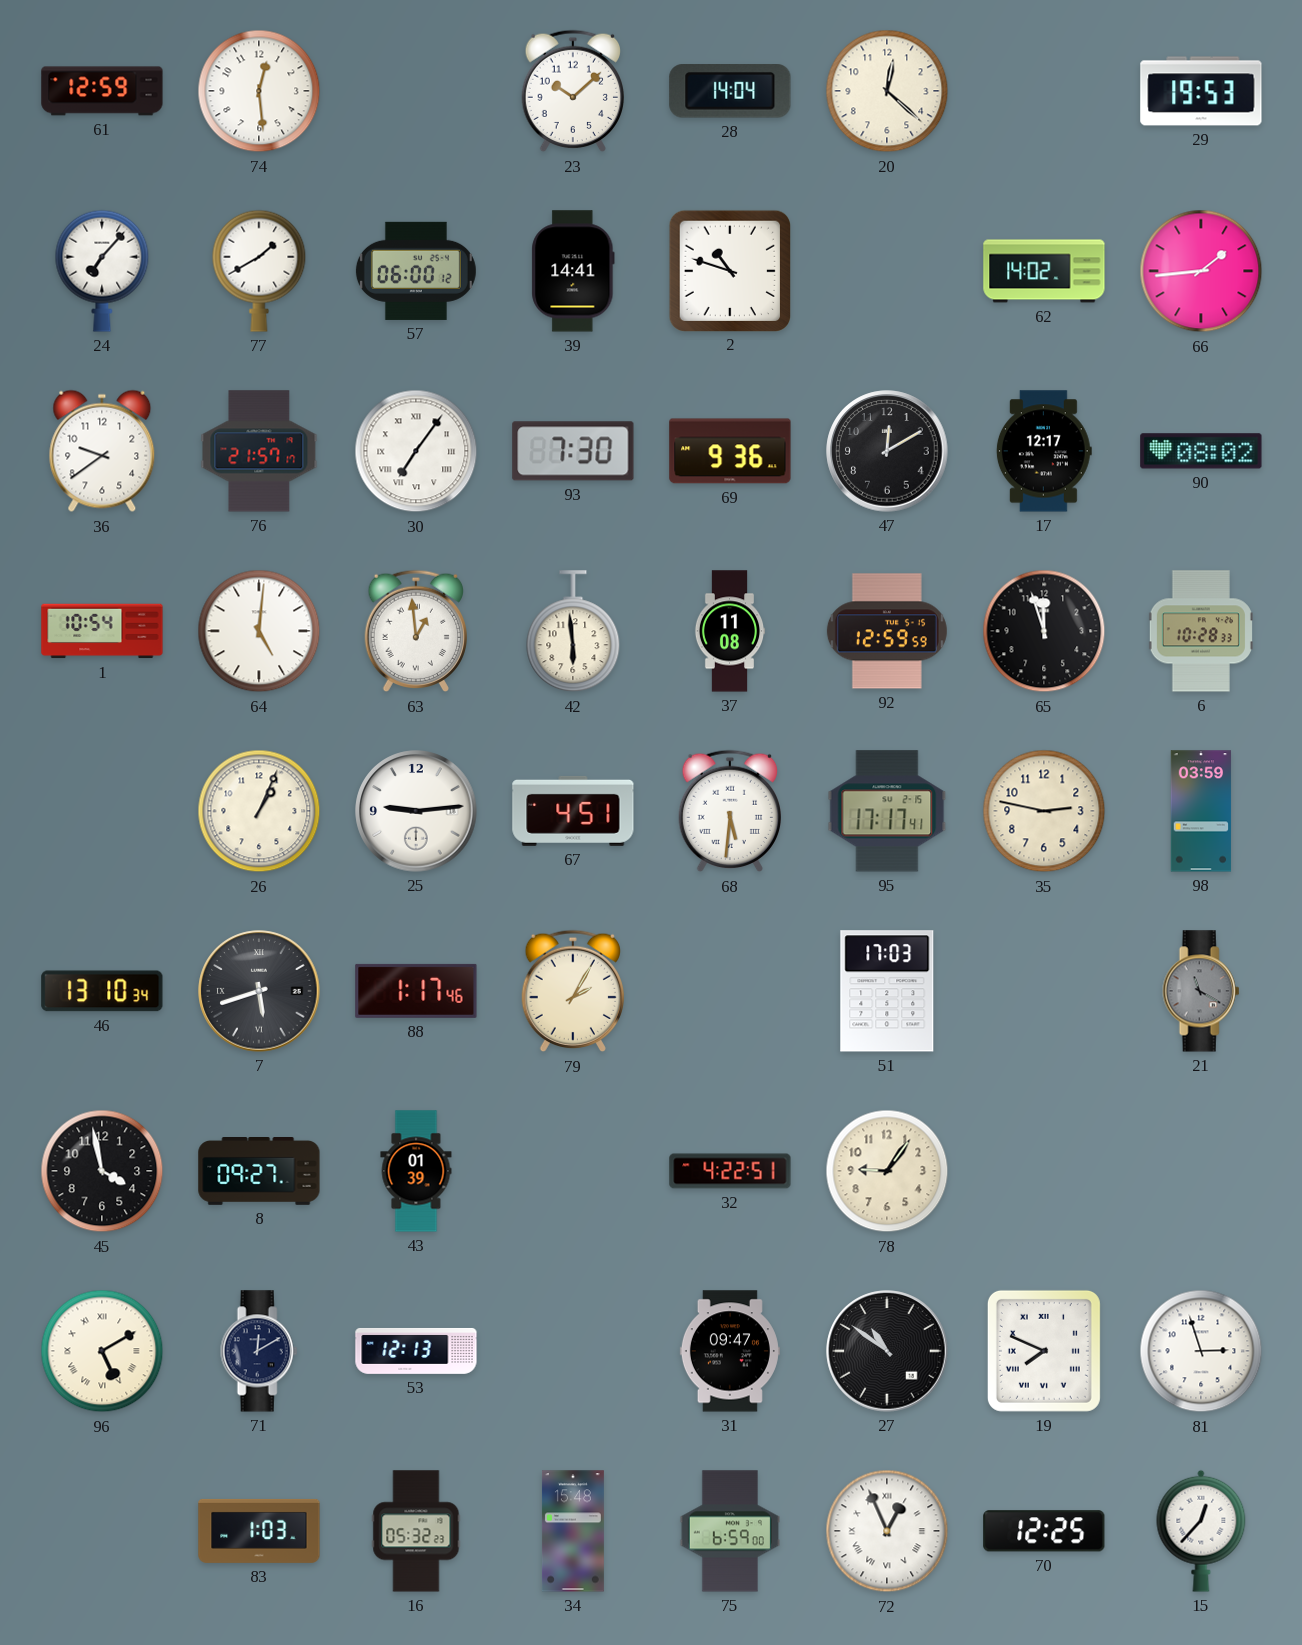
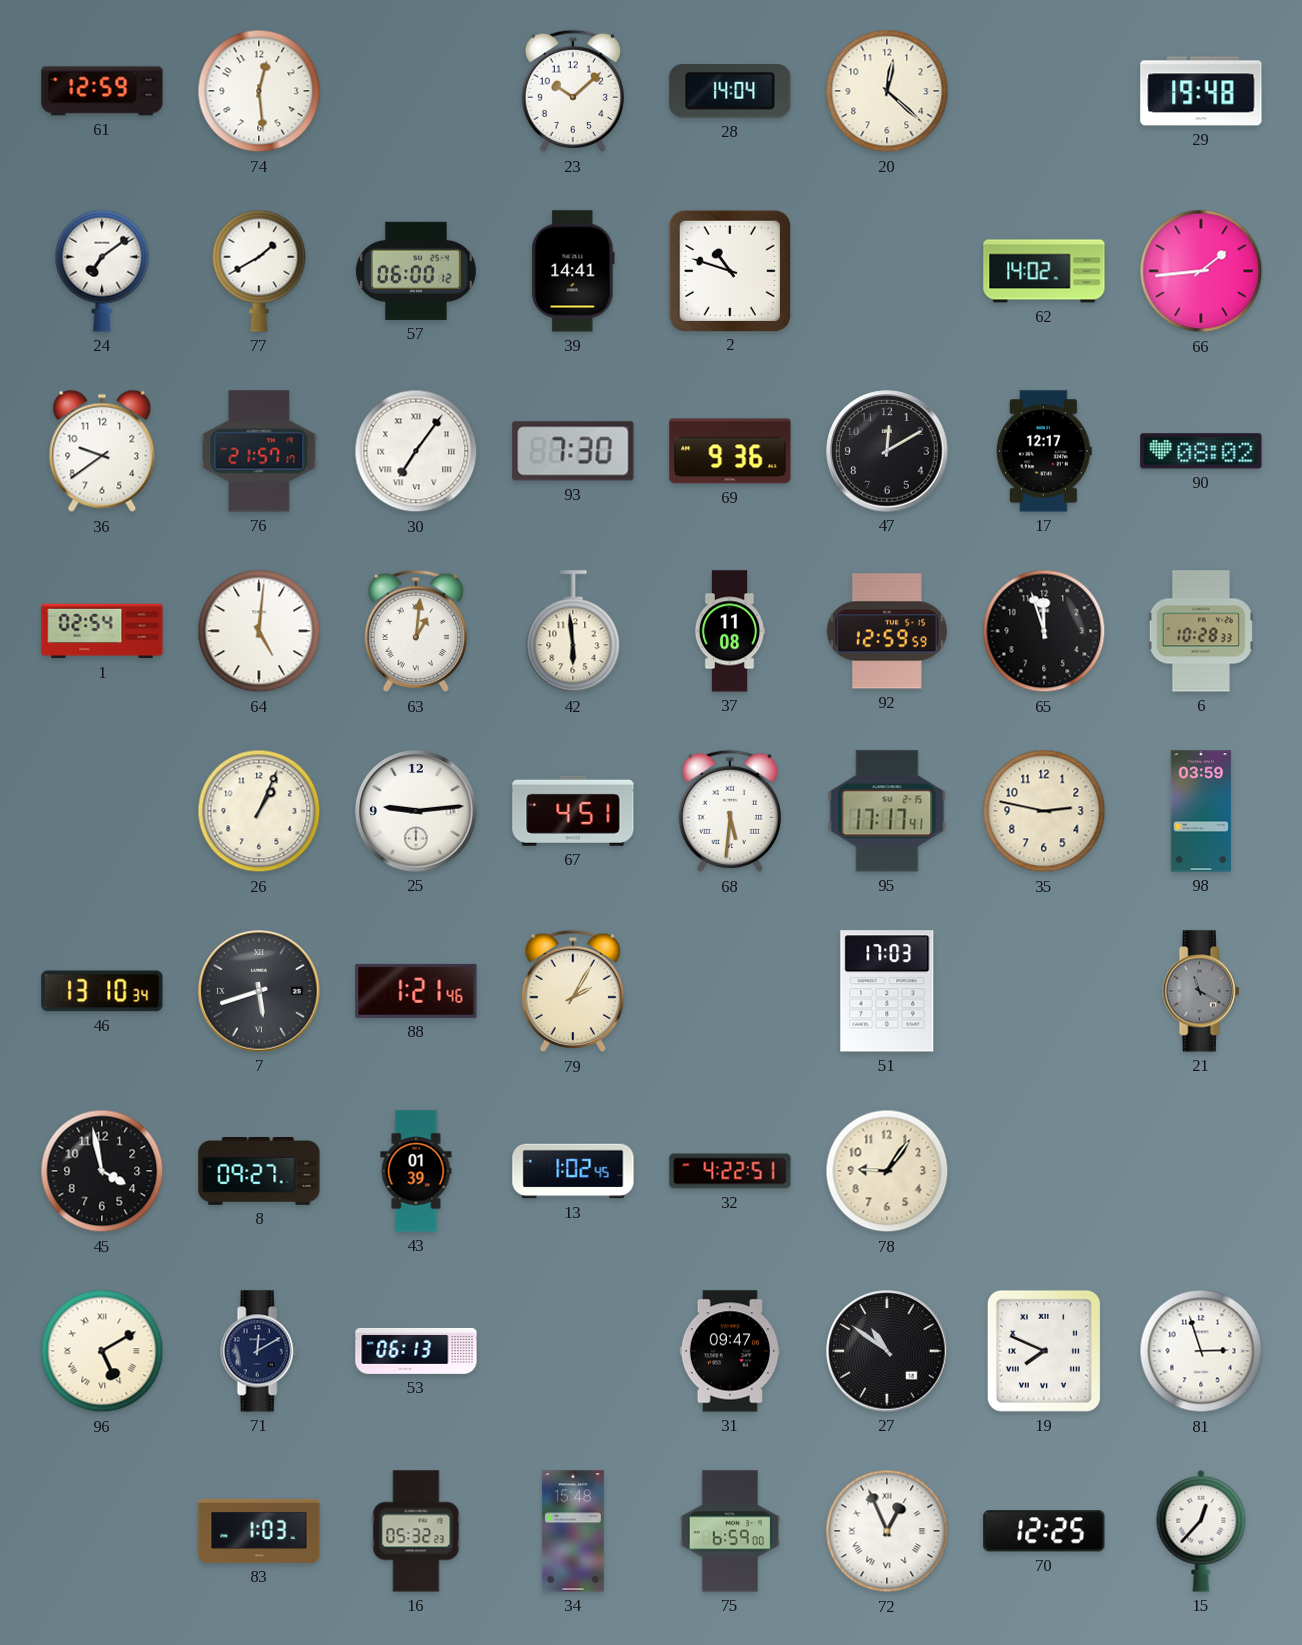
29: 19:53 -> 19:48
24: 7:07 -> 7:09
1: 10:54 -> 02:54
63: 12:59 -> 1:01
88: 1:17 -> 1:21
13: none -> 1:02
53: 12:13 -> 06:13
